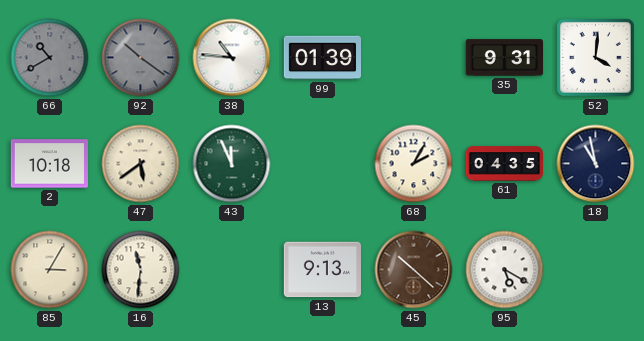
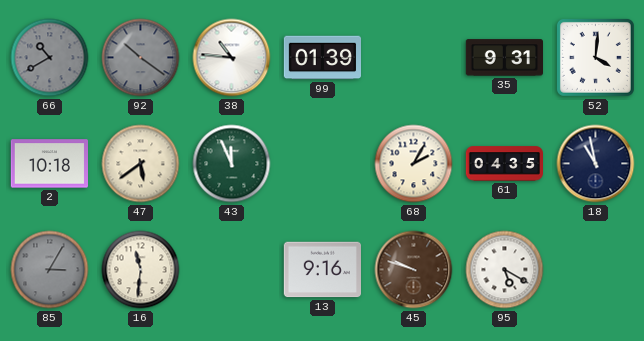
85 dial: cream -> grey
13: 9:13 -> 9:16
45: 10:22 -> 9:48
